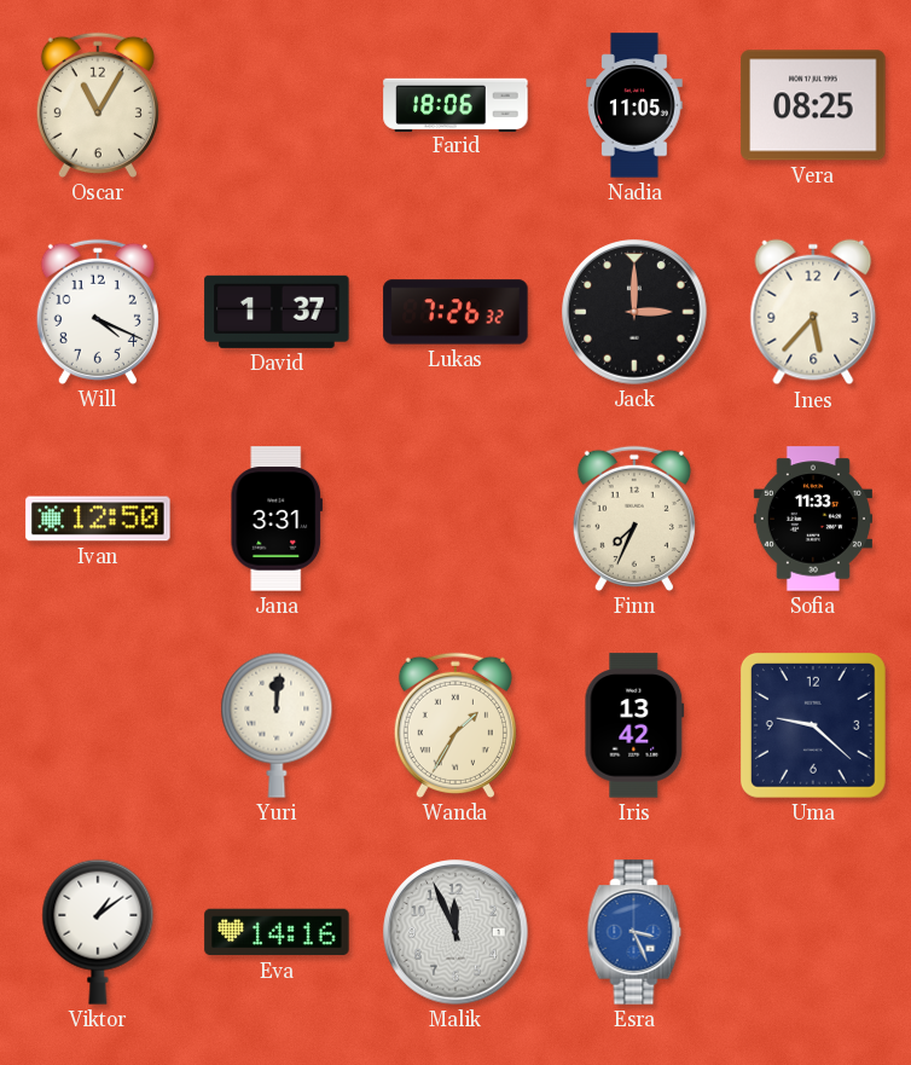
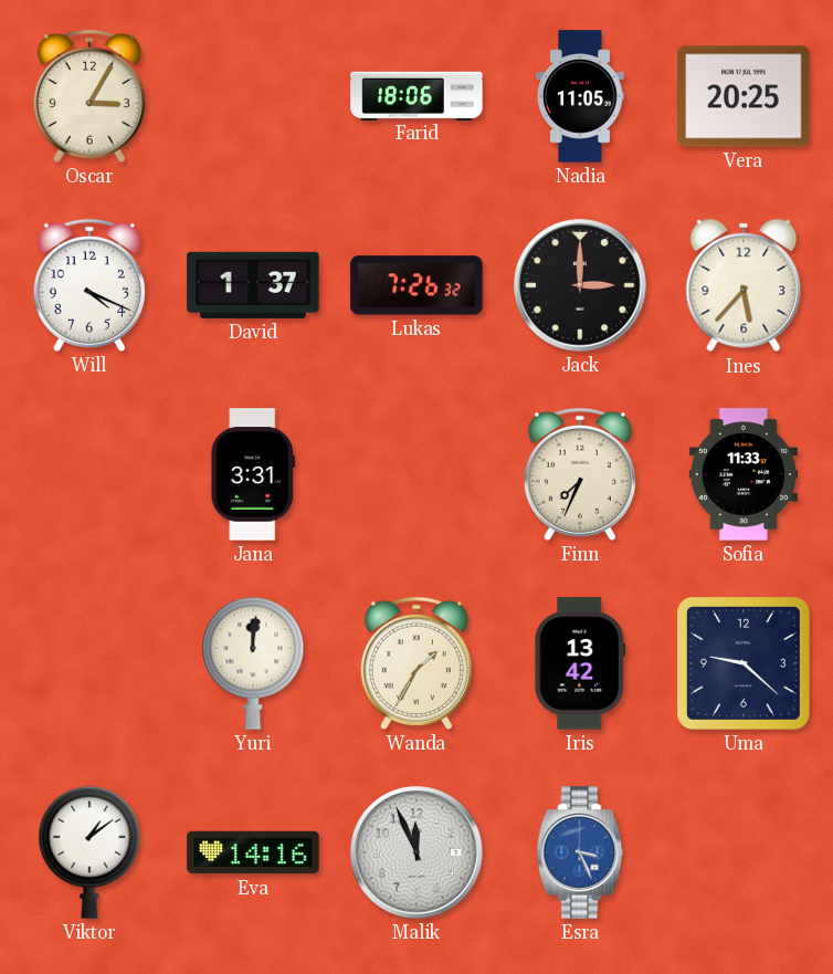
Oscar: 11:05 -> 3:05
Vera: 08:25 -> 20:25
Ivan: 12:50 -> none
